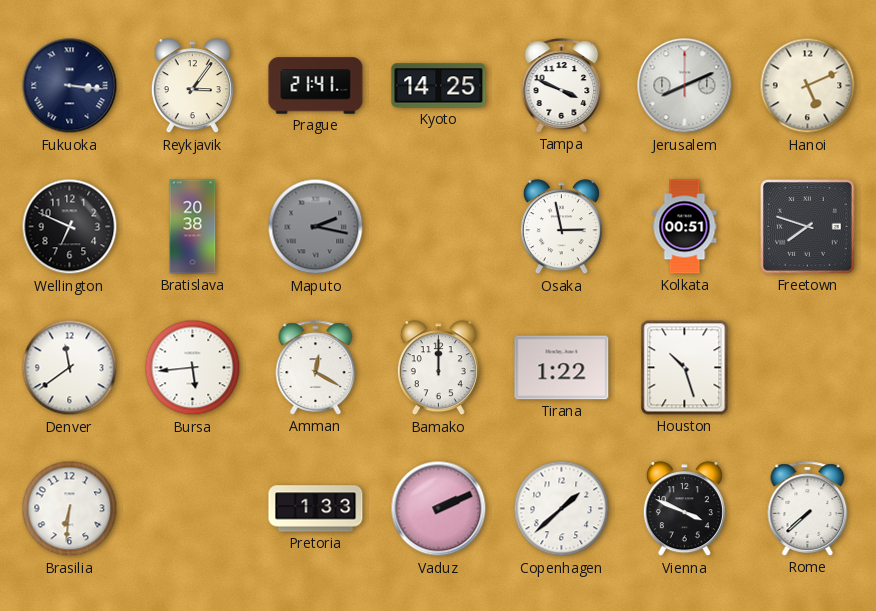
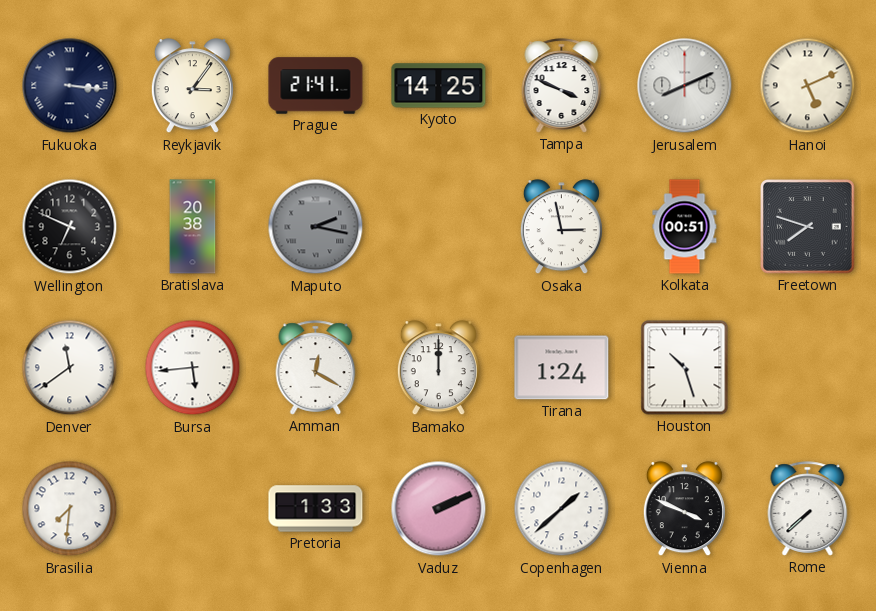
Tirana: 1:22 -> 1:24
Brasilia: 6:31 -> 7:31
